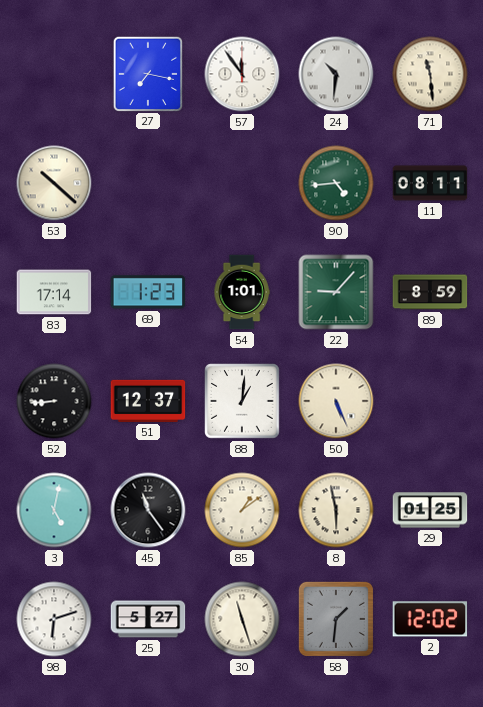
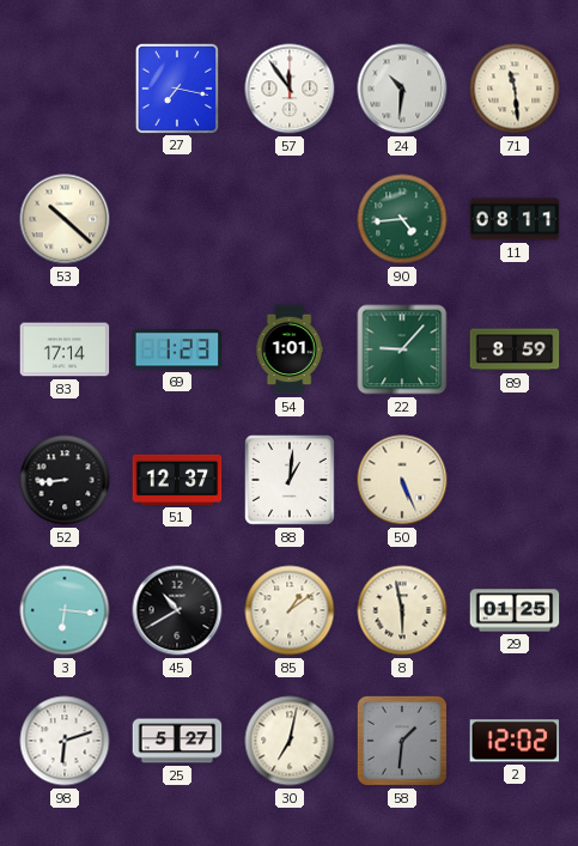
3: 5:02 -> 6:16
45: 11:24 -> 10:40
30: 11:27 -> 7:02
